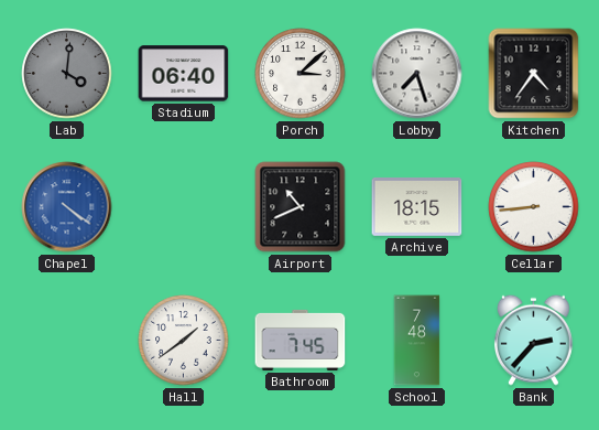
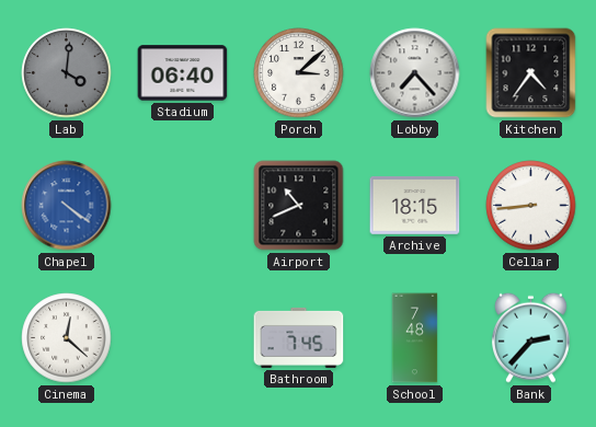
Lobby: 7:27 -> 7:23
Cinema: none -> 12:22
Hall: 1:39 -> none
